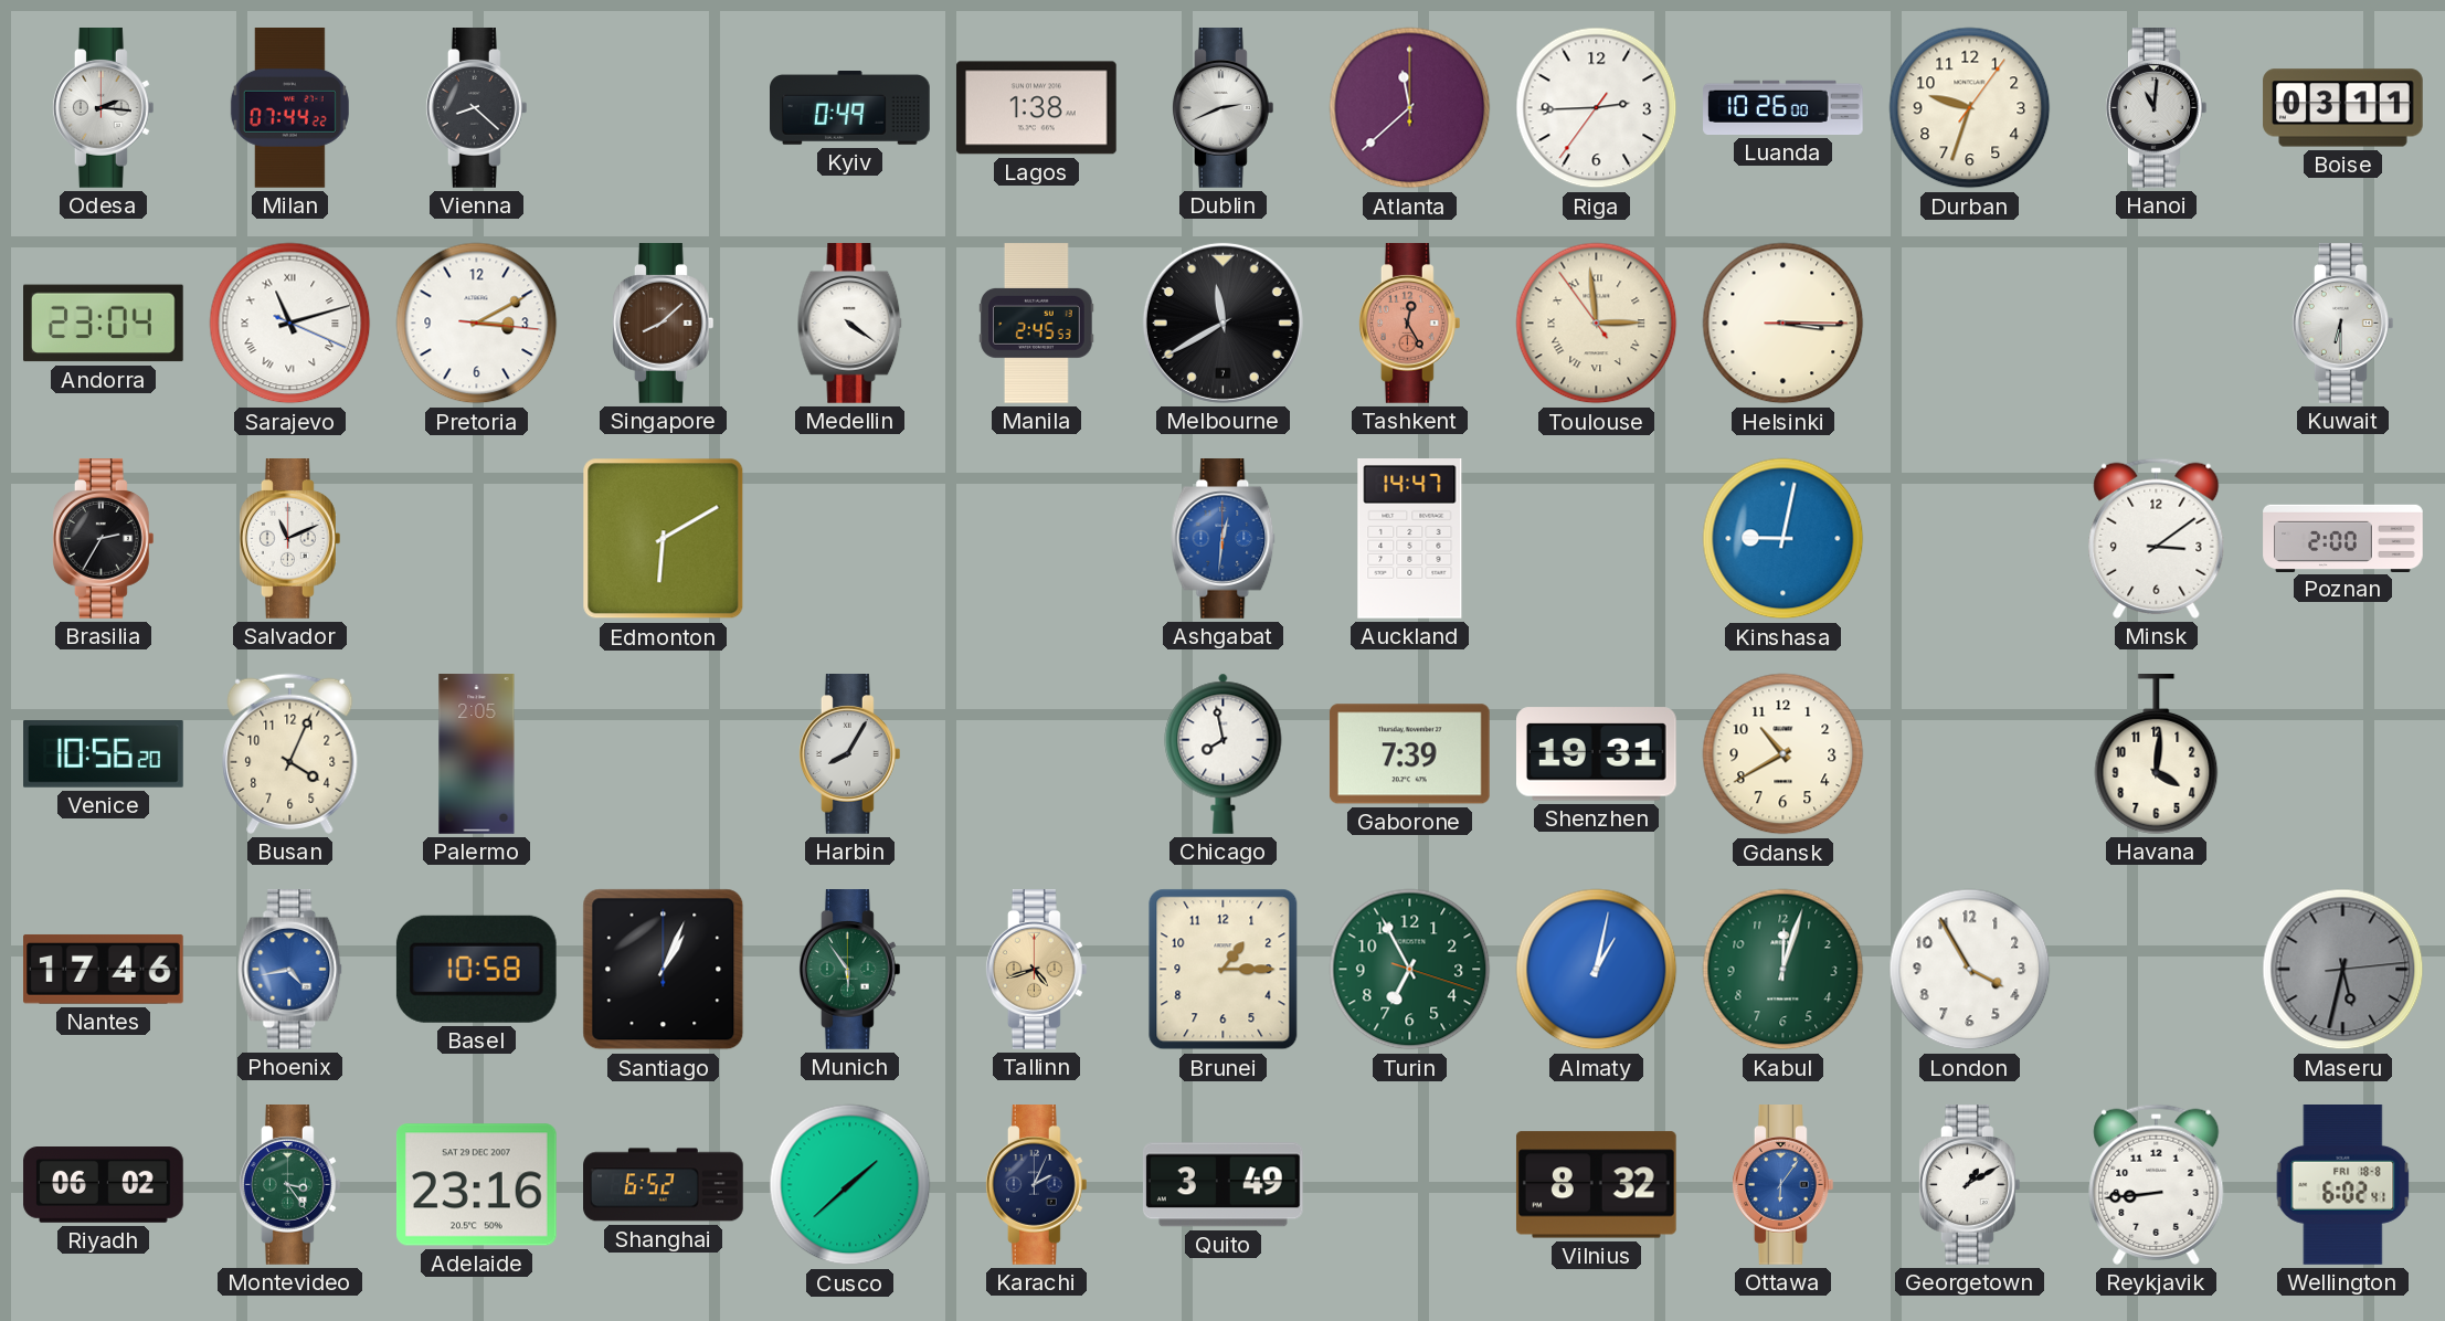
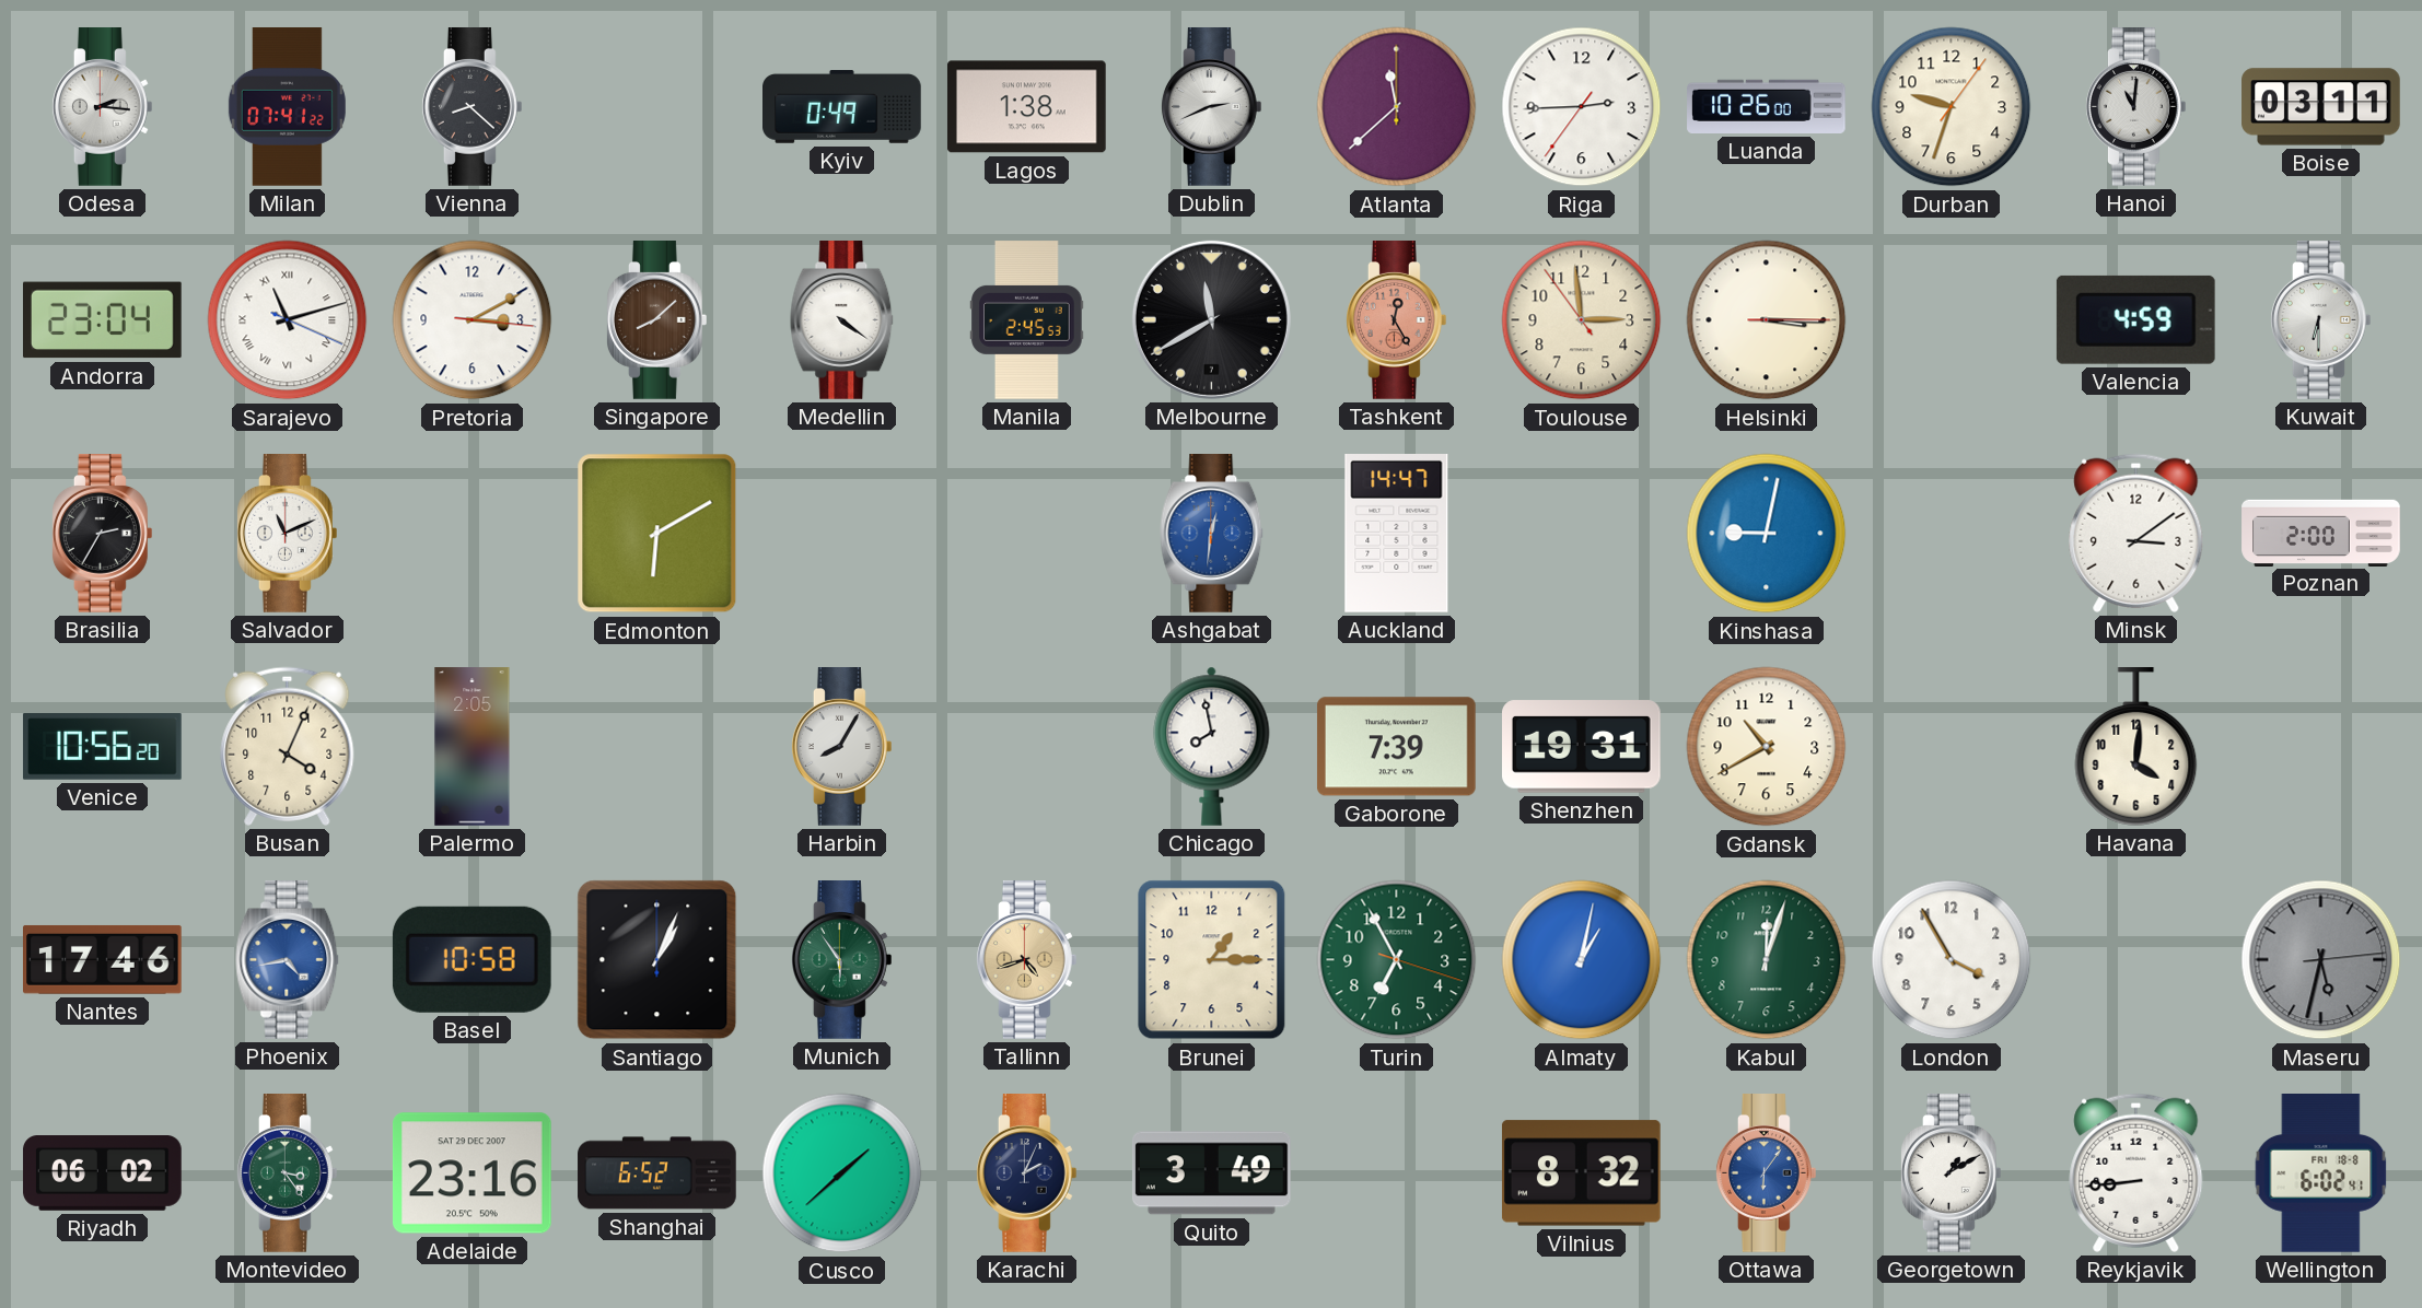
Milan: 07:44 -> 07:41
Toulouse numerals: Roman -> Arabic
Valencia: none -> 4:59
